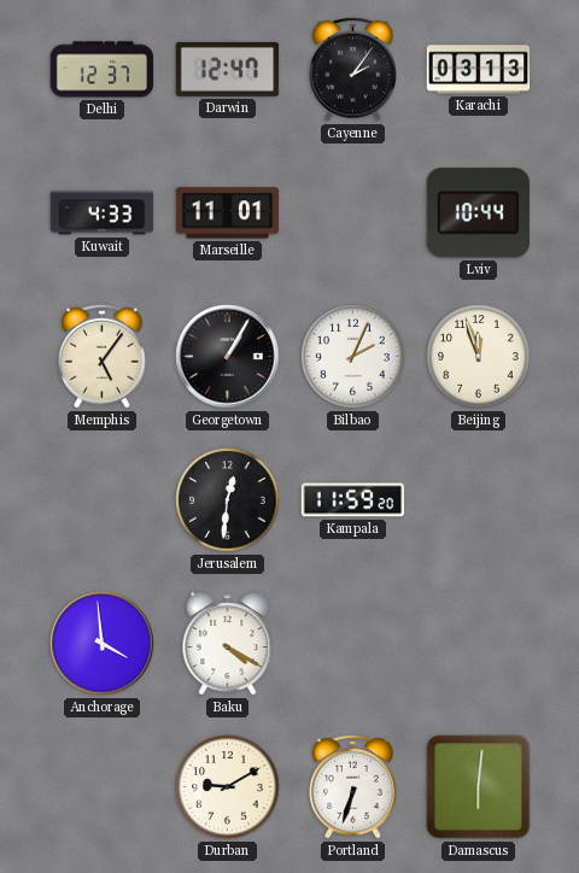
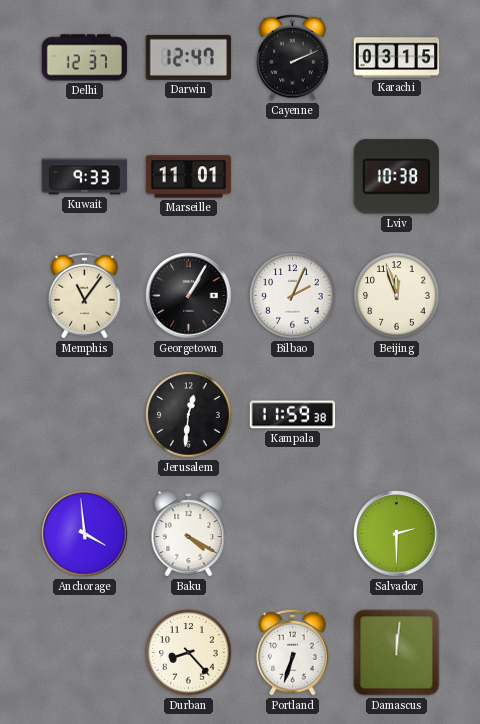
Cayenne: 2:06 -> 2:11
Karachi: 03:13 -> 03:15
Kuwait: 4:33 -> 9:33
Lviv: 10:44 -> 10:38
Memphis: 5:06 -> 11:06
Kampala: 11:59:20 -> 11:59:38
Salvador: none -> 2:30
Durban: 9:10 -> 8:23
Damascus: 6:01 -> 12:01
